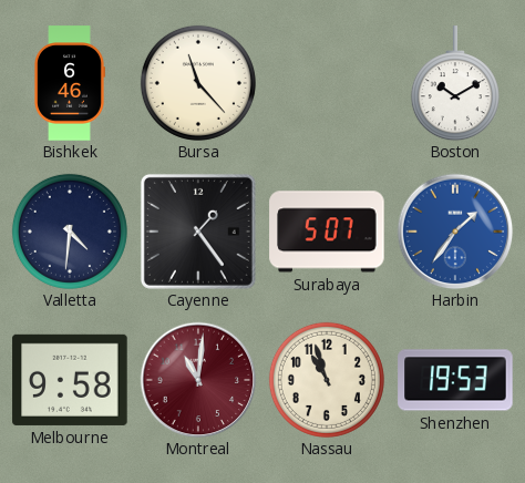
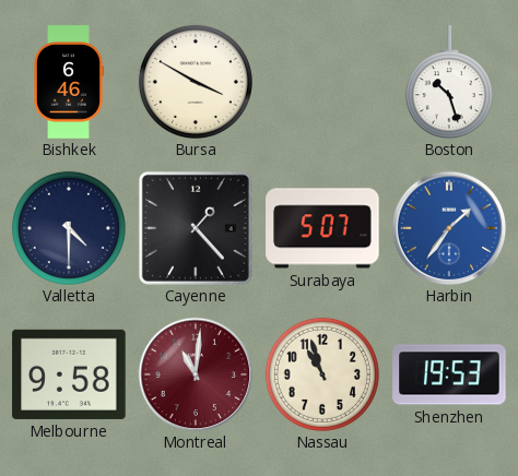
Bursa: 11:23 -> 3:50
Boston: 10:10 -> 10:27
Valletta: 4:31 -> 4:30
Cayenne: 1:24 -> 1:23
